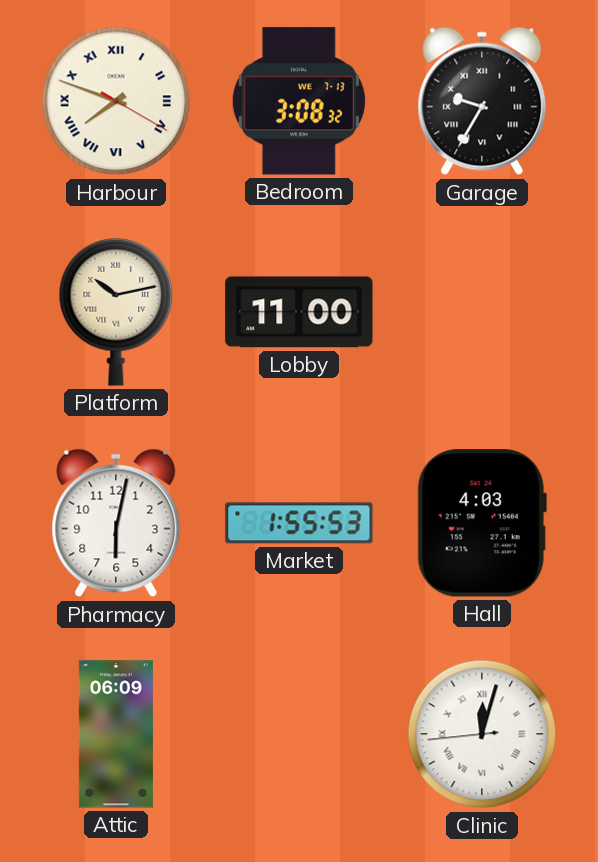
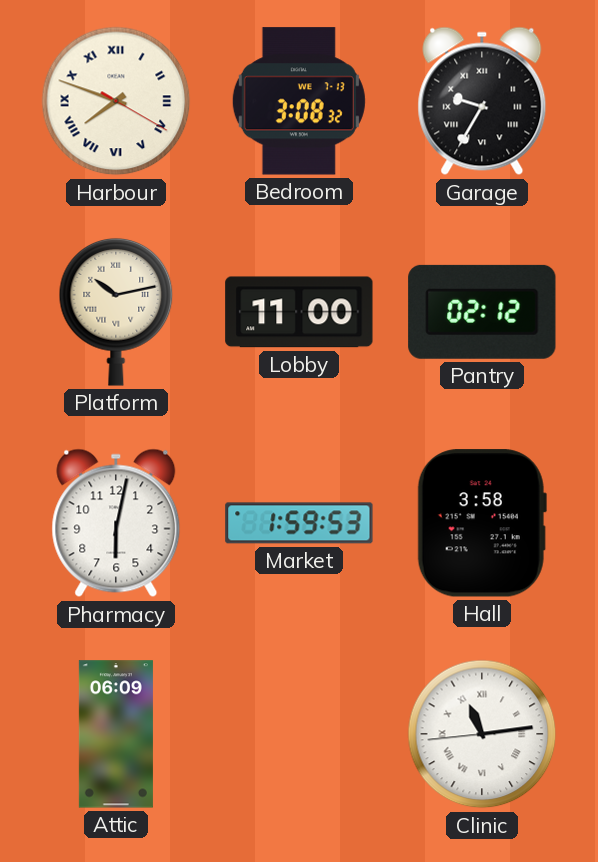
Pantry: none -> 02:12
Market: 1:55 -> 1:59
Hall: 4:03 -> 3:58
Clinic: 12:02 -> 11:13
